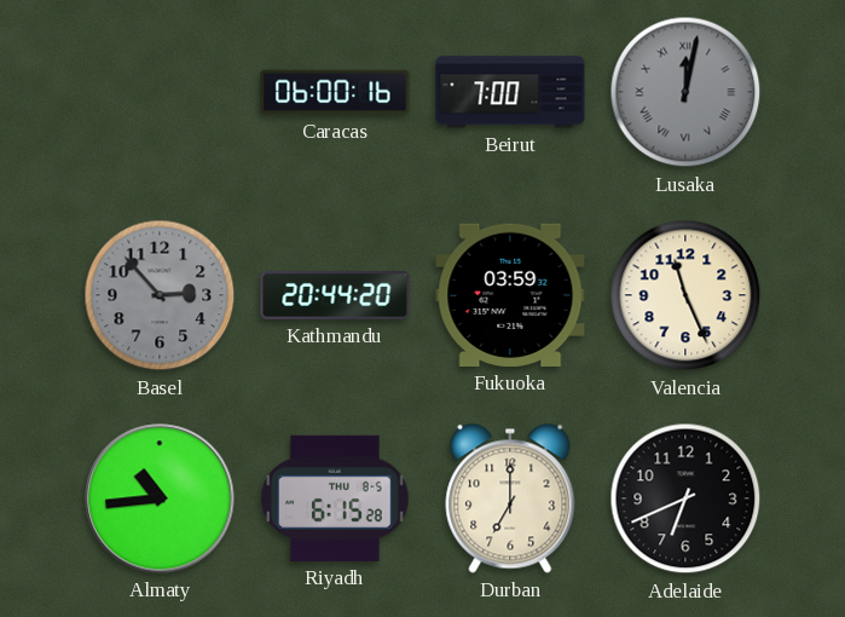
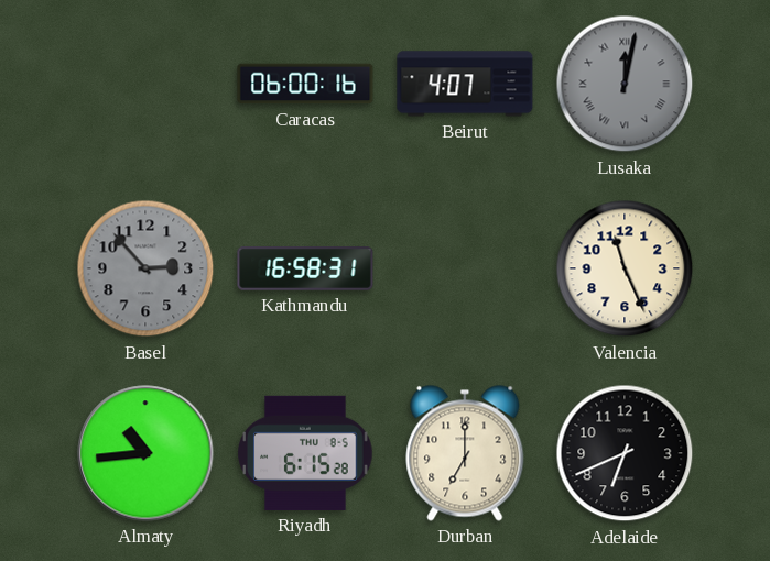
Beirut: 7:00 -> 4:07
Kathmandu: 20:44 -> 16:58
Fukuoka: 03:59 -> none
